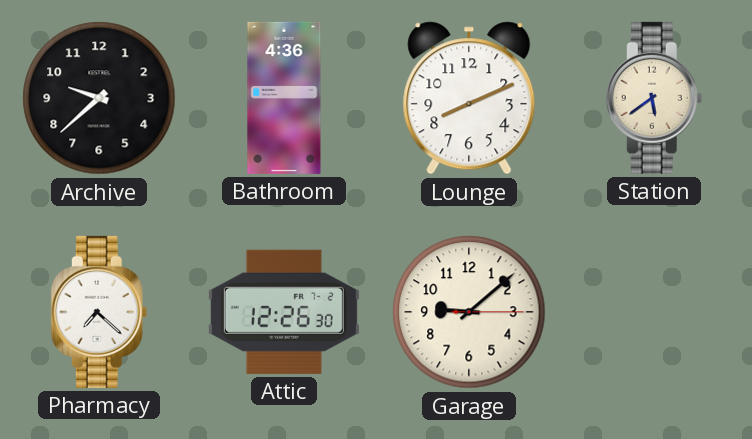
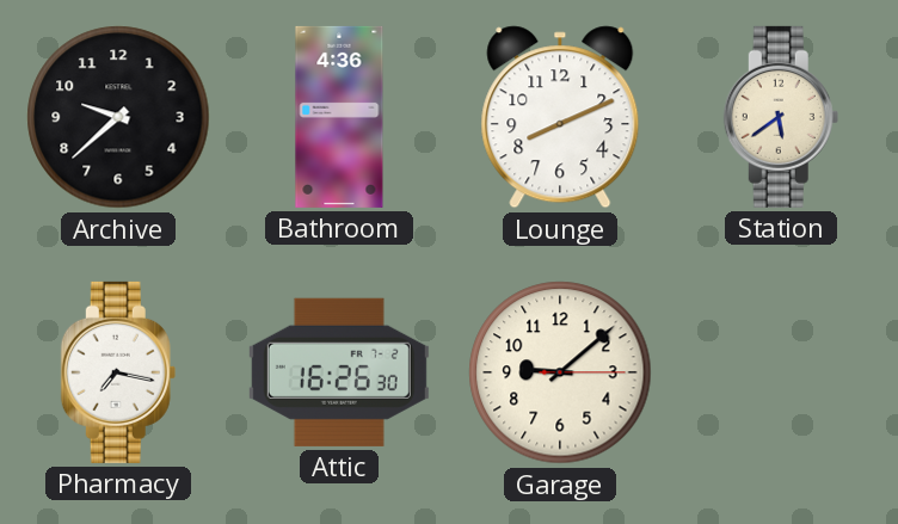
Pharmacy: 7:22 -> 7:17
Attic: 12:26 -> 16:26
